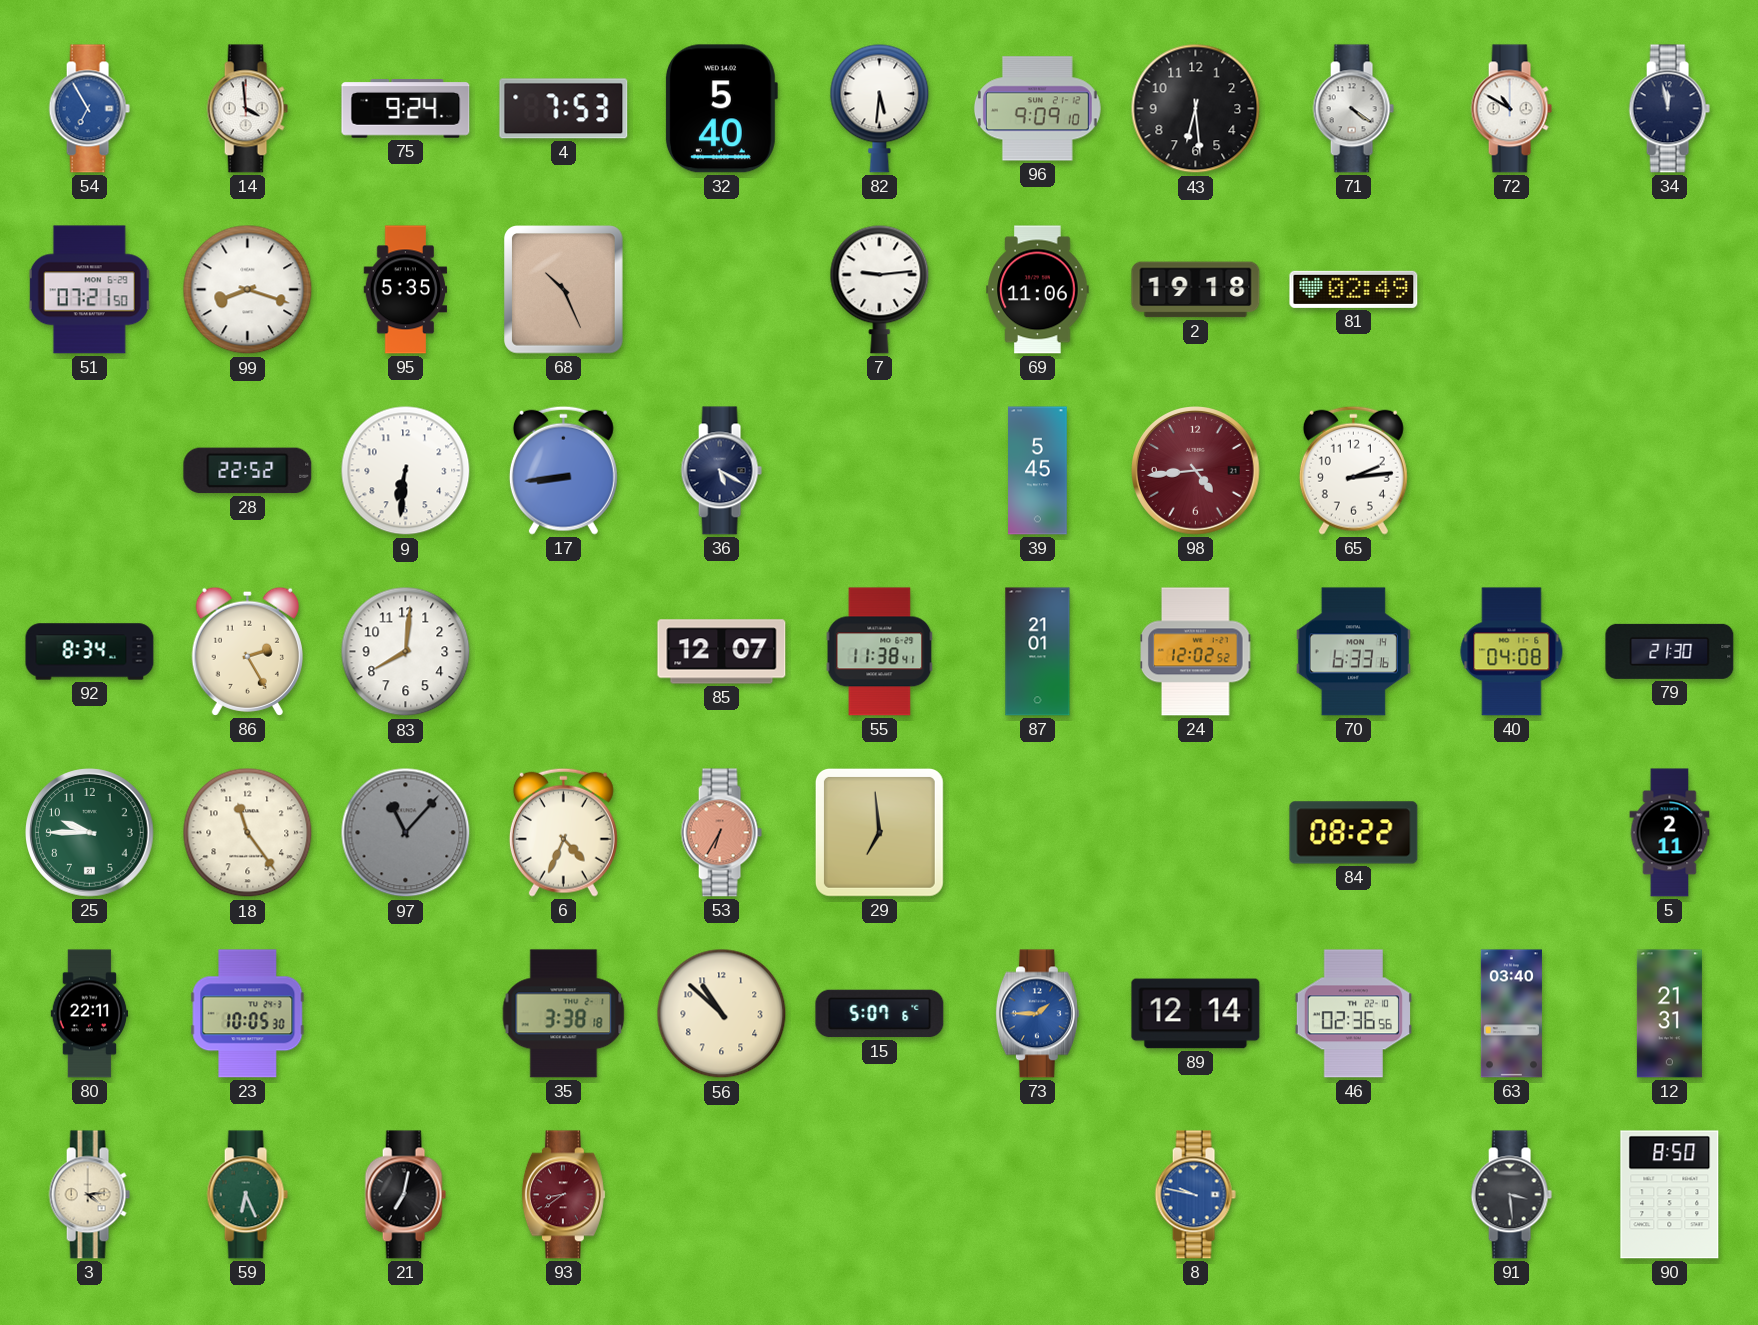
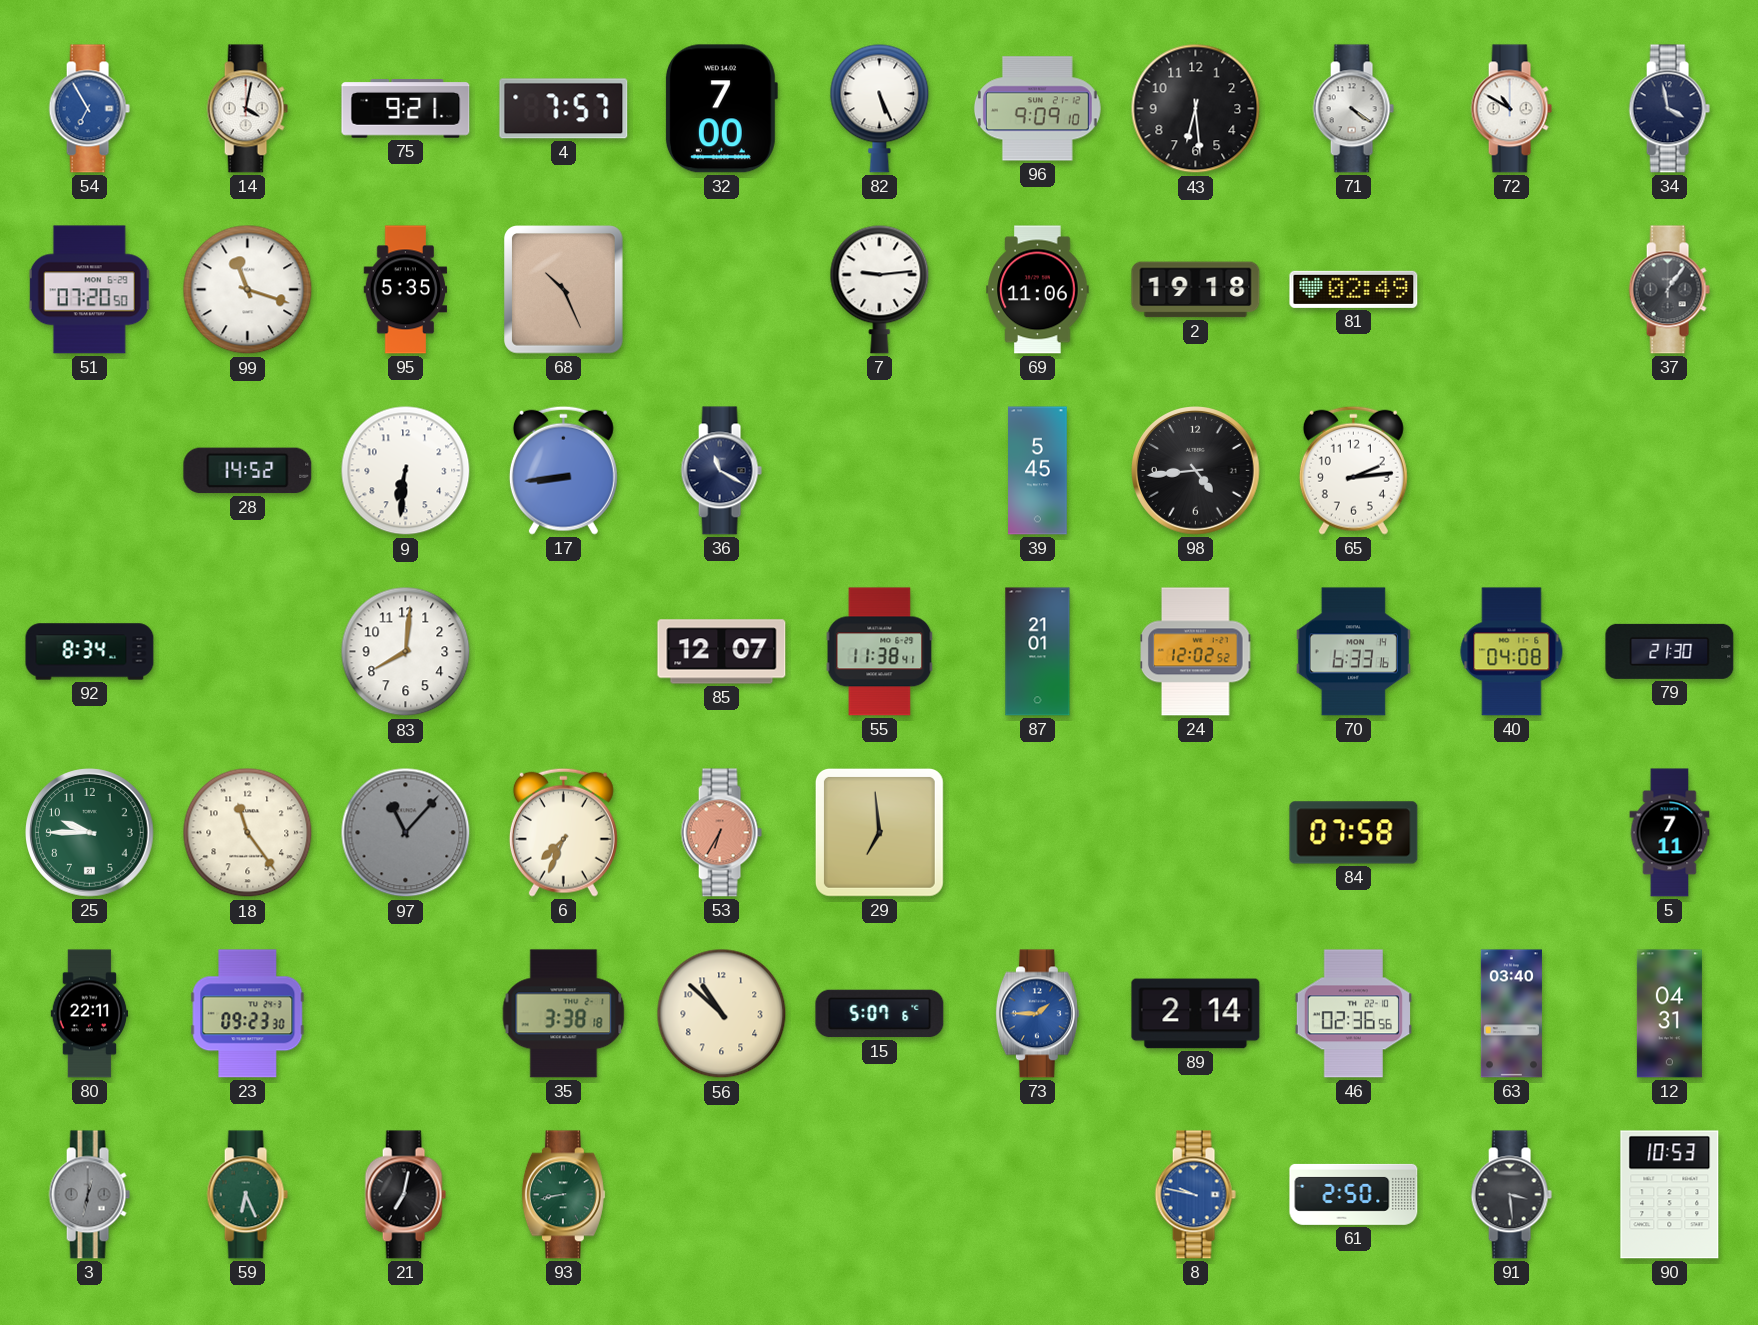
14: 3:59 -> 4:02
75: 9:24 -> 9:21
4: 7:53 -> 7:57
32: 5:40 -> 7:00
82: 5:31 -> 5:26
34: 11:58 -> 3:58
51: 07:21 -> 07:20
99: 8:18 -> 11:18
37: none -> 1:06
28: 22:52 -> 14:52
36: 5:20 -> 11:20
98 dial: burgundy -> black
86: 2:25 -> none
6: 4:34 -> 7:34
84: 08:22 -> 07:58
5: 2:11 -> 7:11
23: 10:05 -> 09:23
89: 12:14 -> 2:14
12: 21:31 -> 04:31
3: 4:14 -> 12:32
3 dial: cream -> grey
93: 8:39 -> 8:43
93 dial: burgundy -> green
61: none -> 2:50
90: 8:50 -> 10:53
